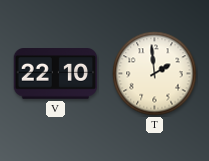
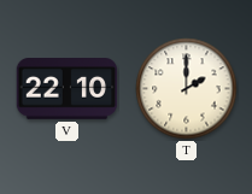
T: 1:59 -> 2:00
